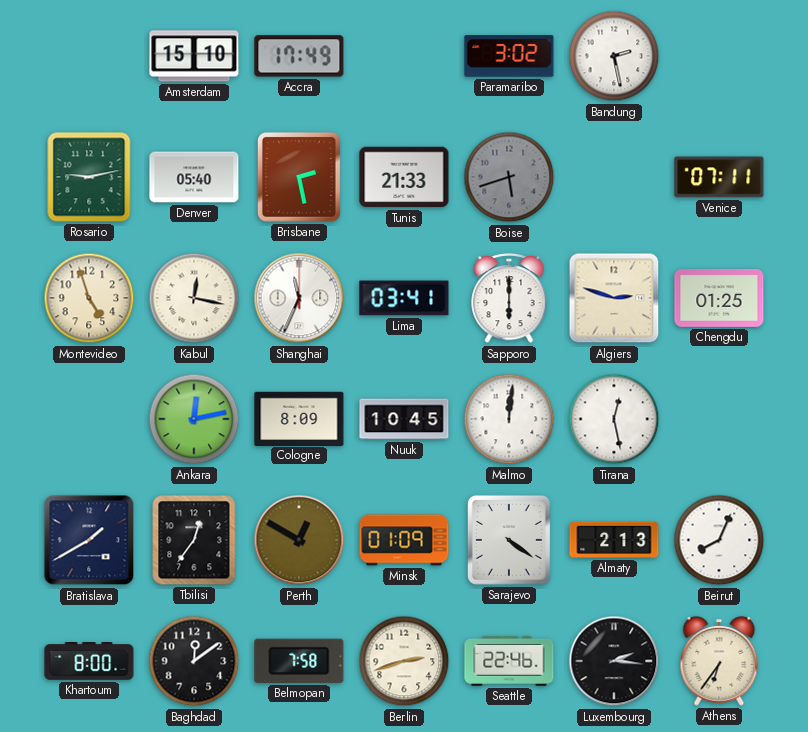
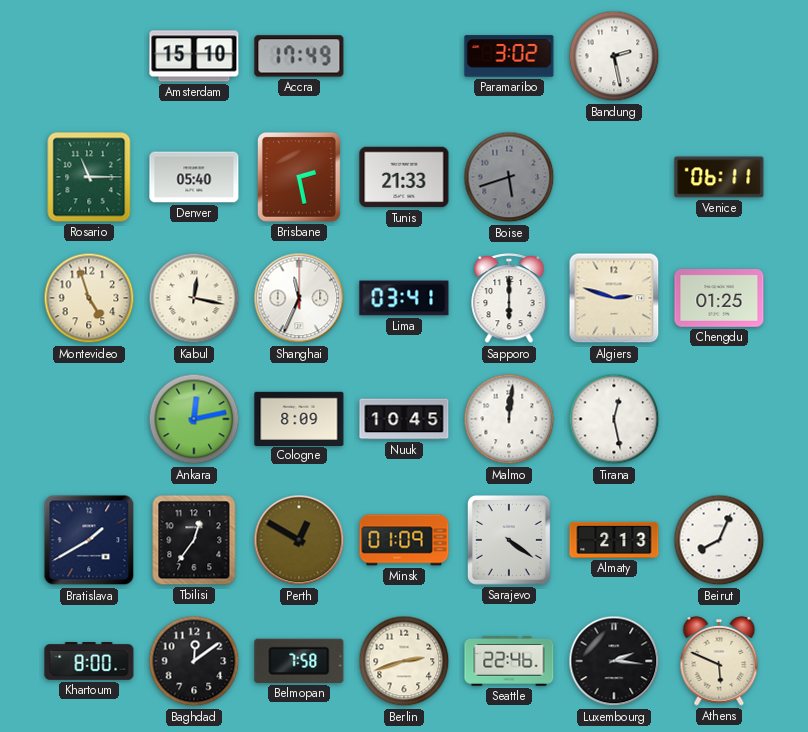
Rosario: 9:13 -> 11:15
Venice: 07:11 -> 06:11
Athens: 6:36 -> 5:49
